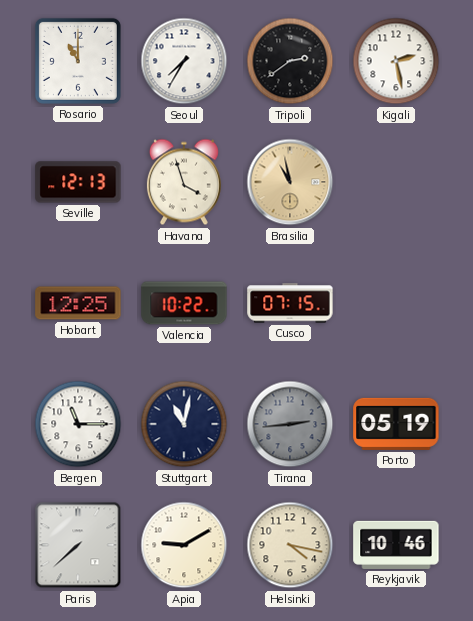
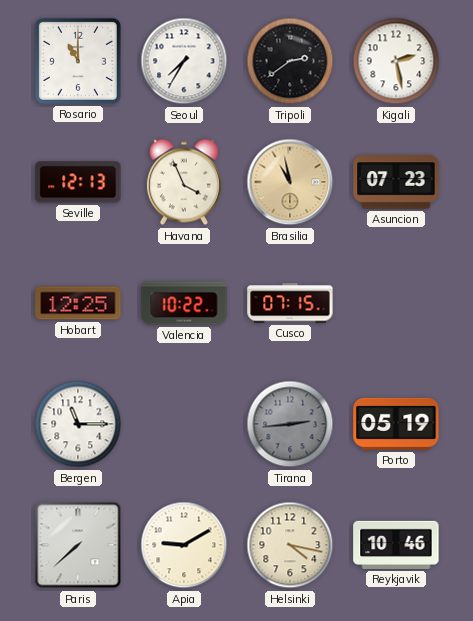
Havana: 3:57 -> 3:56
Asuncion: none -> 07:23
Stuttgart: 11:02 -> none
